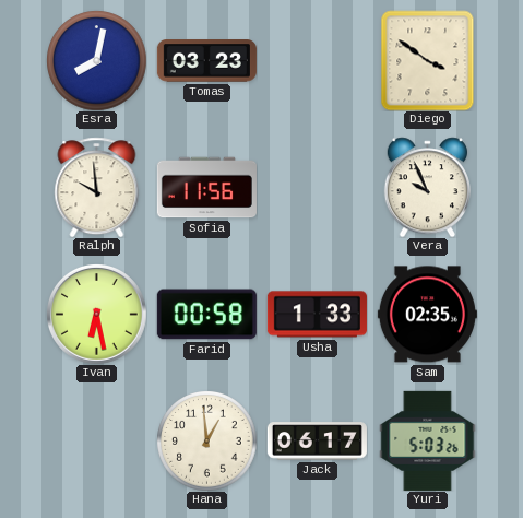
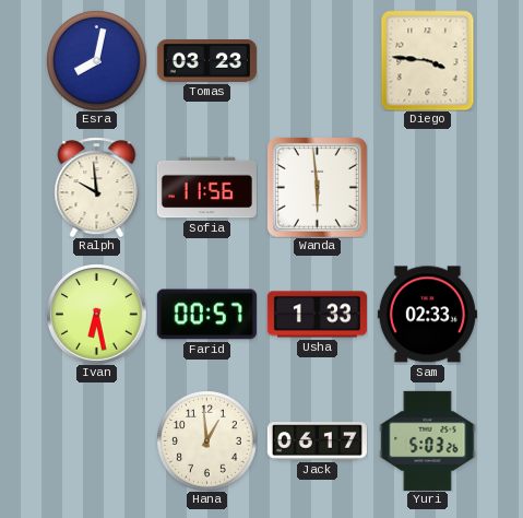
Diego: 3:51 -> 3:46
Wanda: none -> 5:59
Vera: 9:56 -> none
Farid: 00:58 -> 00:57
Sam: 02:35 -> 02:33
